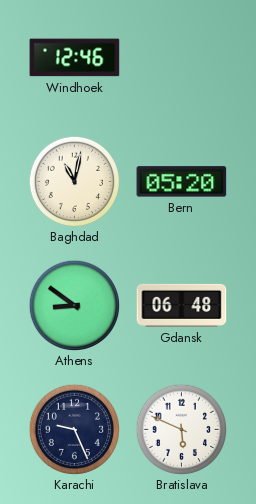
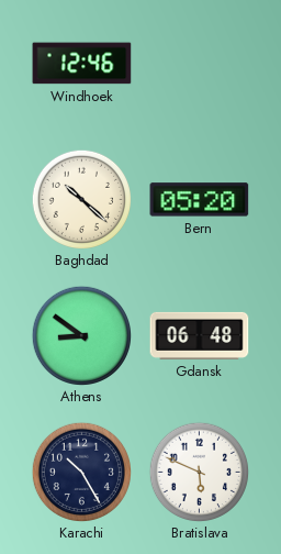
Baghdad: 11:02 -> 10:22
Karachi: 9:26 -> 10:25
